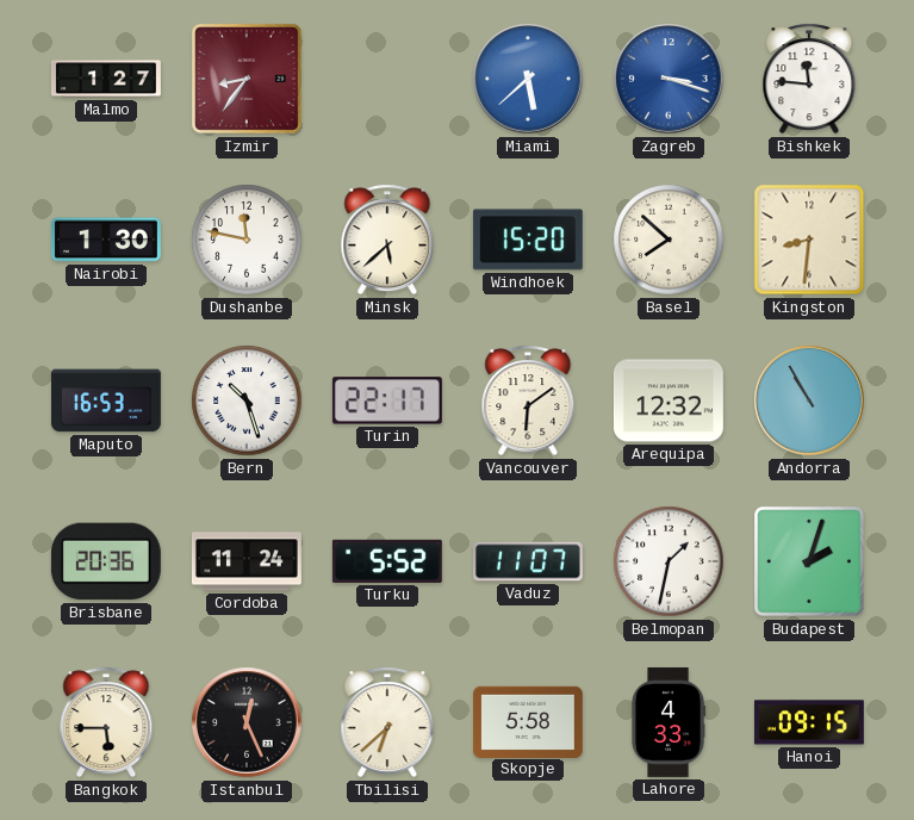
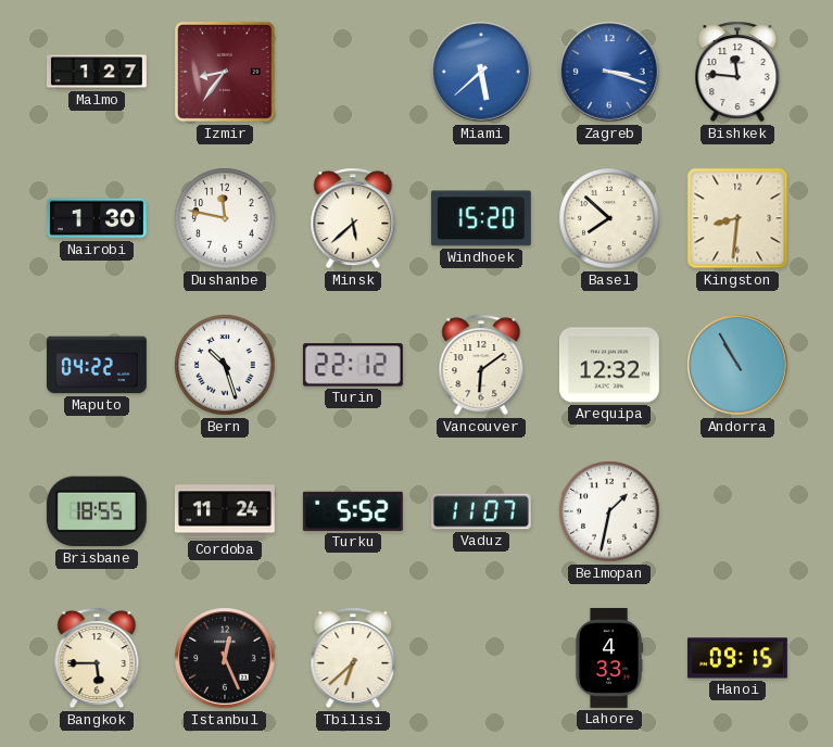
Maputo: 16:53 -> 04:22
Turin: 22:17 -> 22:12
Brisbane: 20:36 -> 18:55
Budapest: 2:03 -> none
Skopje: 5:58 -> none
